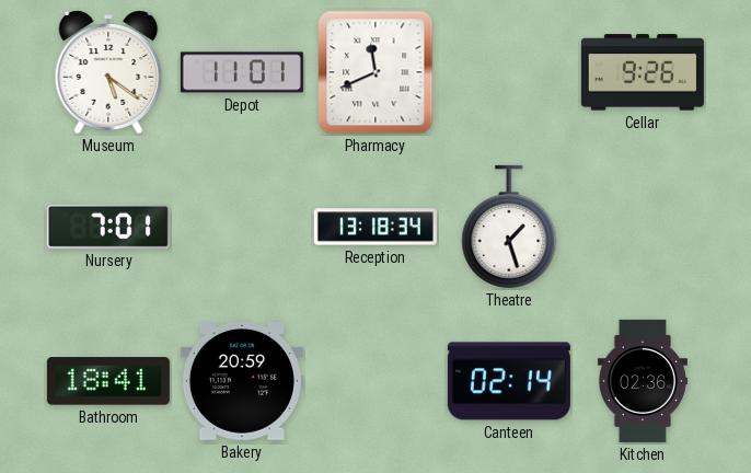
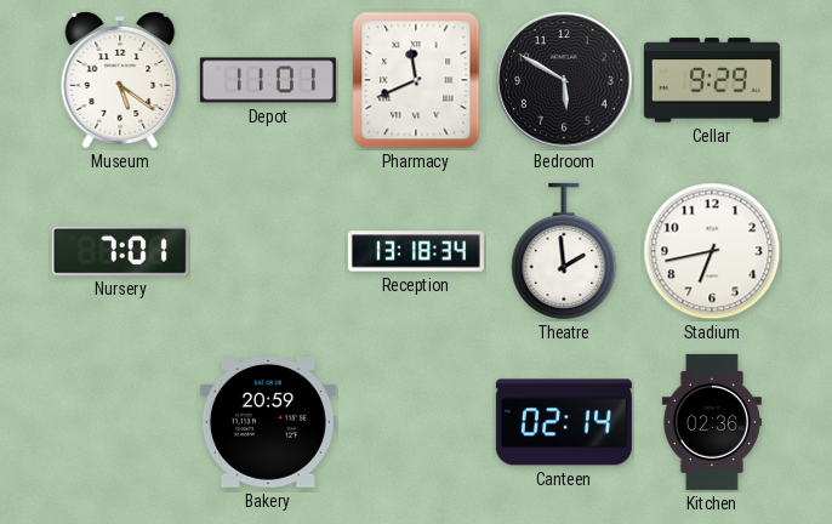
Bedroom: none -> 5:50
Cellar: 9:26 -> 9:29
Theatre: 1:27 -> 1:59
Stadium: none -> 6:43
Bathroom: 18:41 -> none
